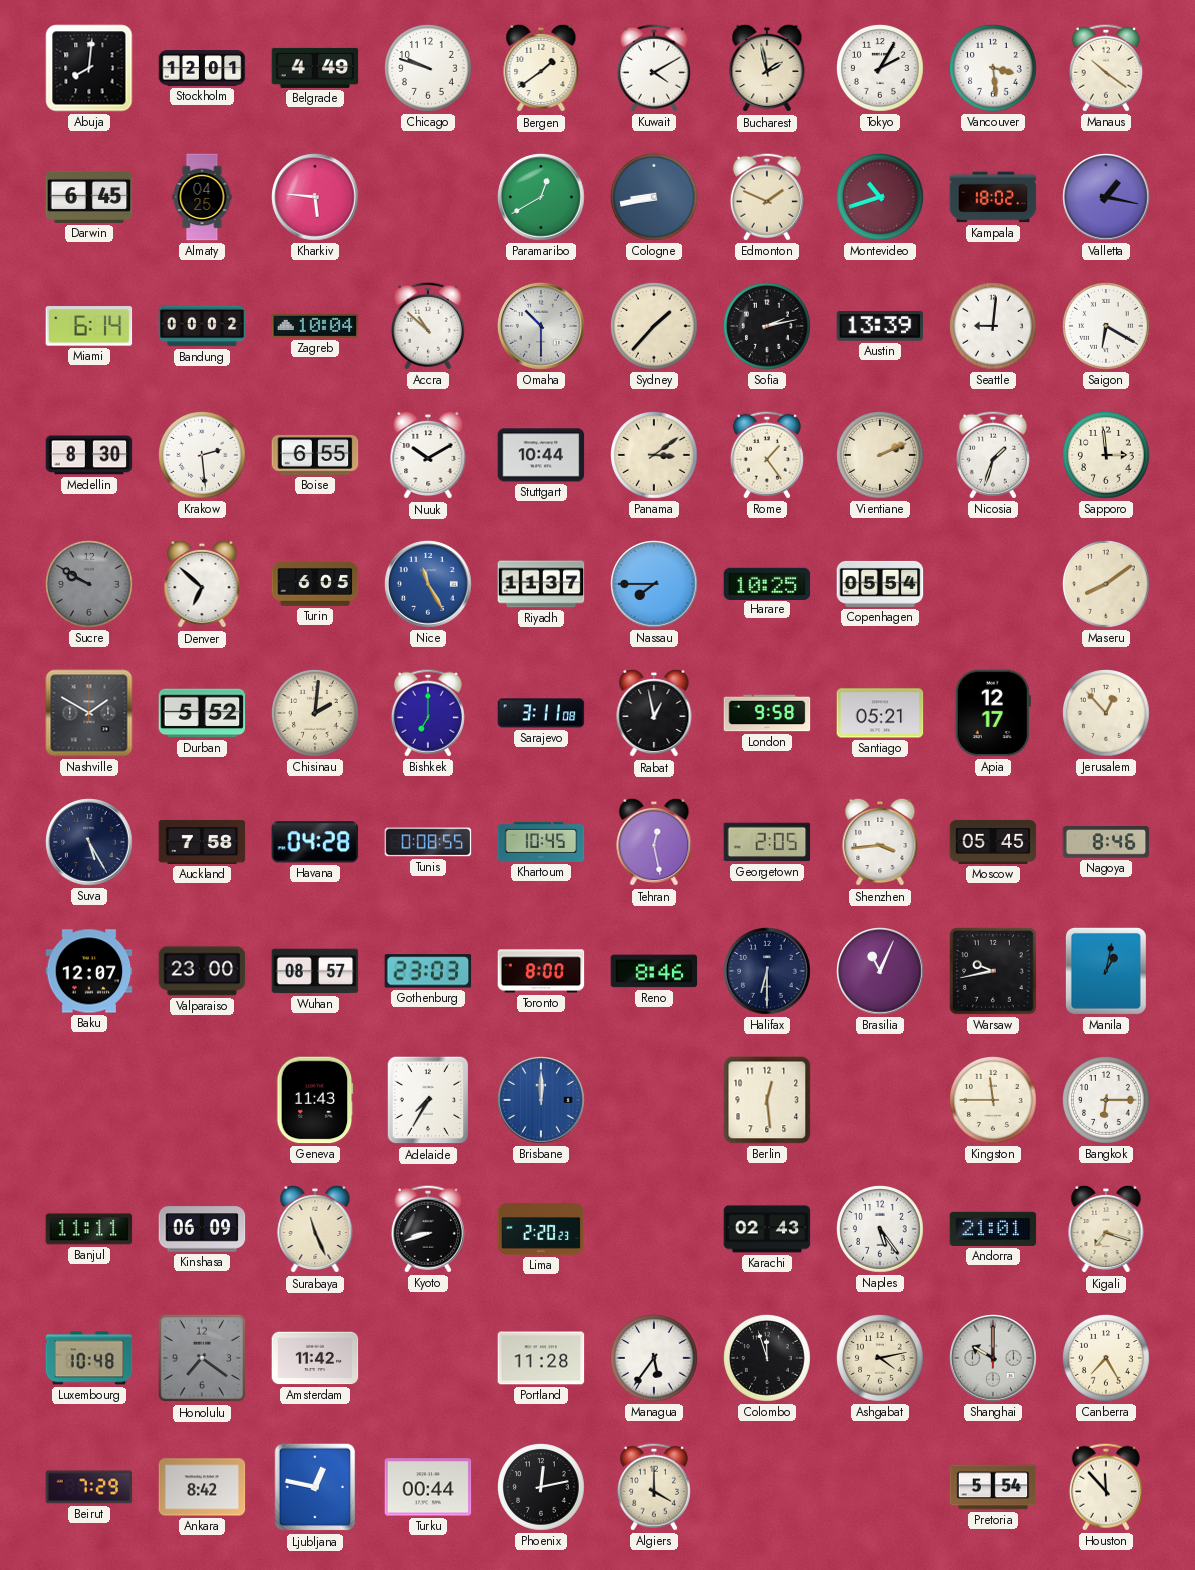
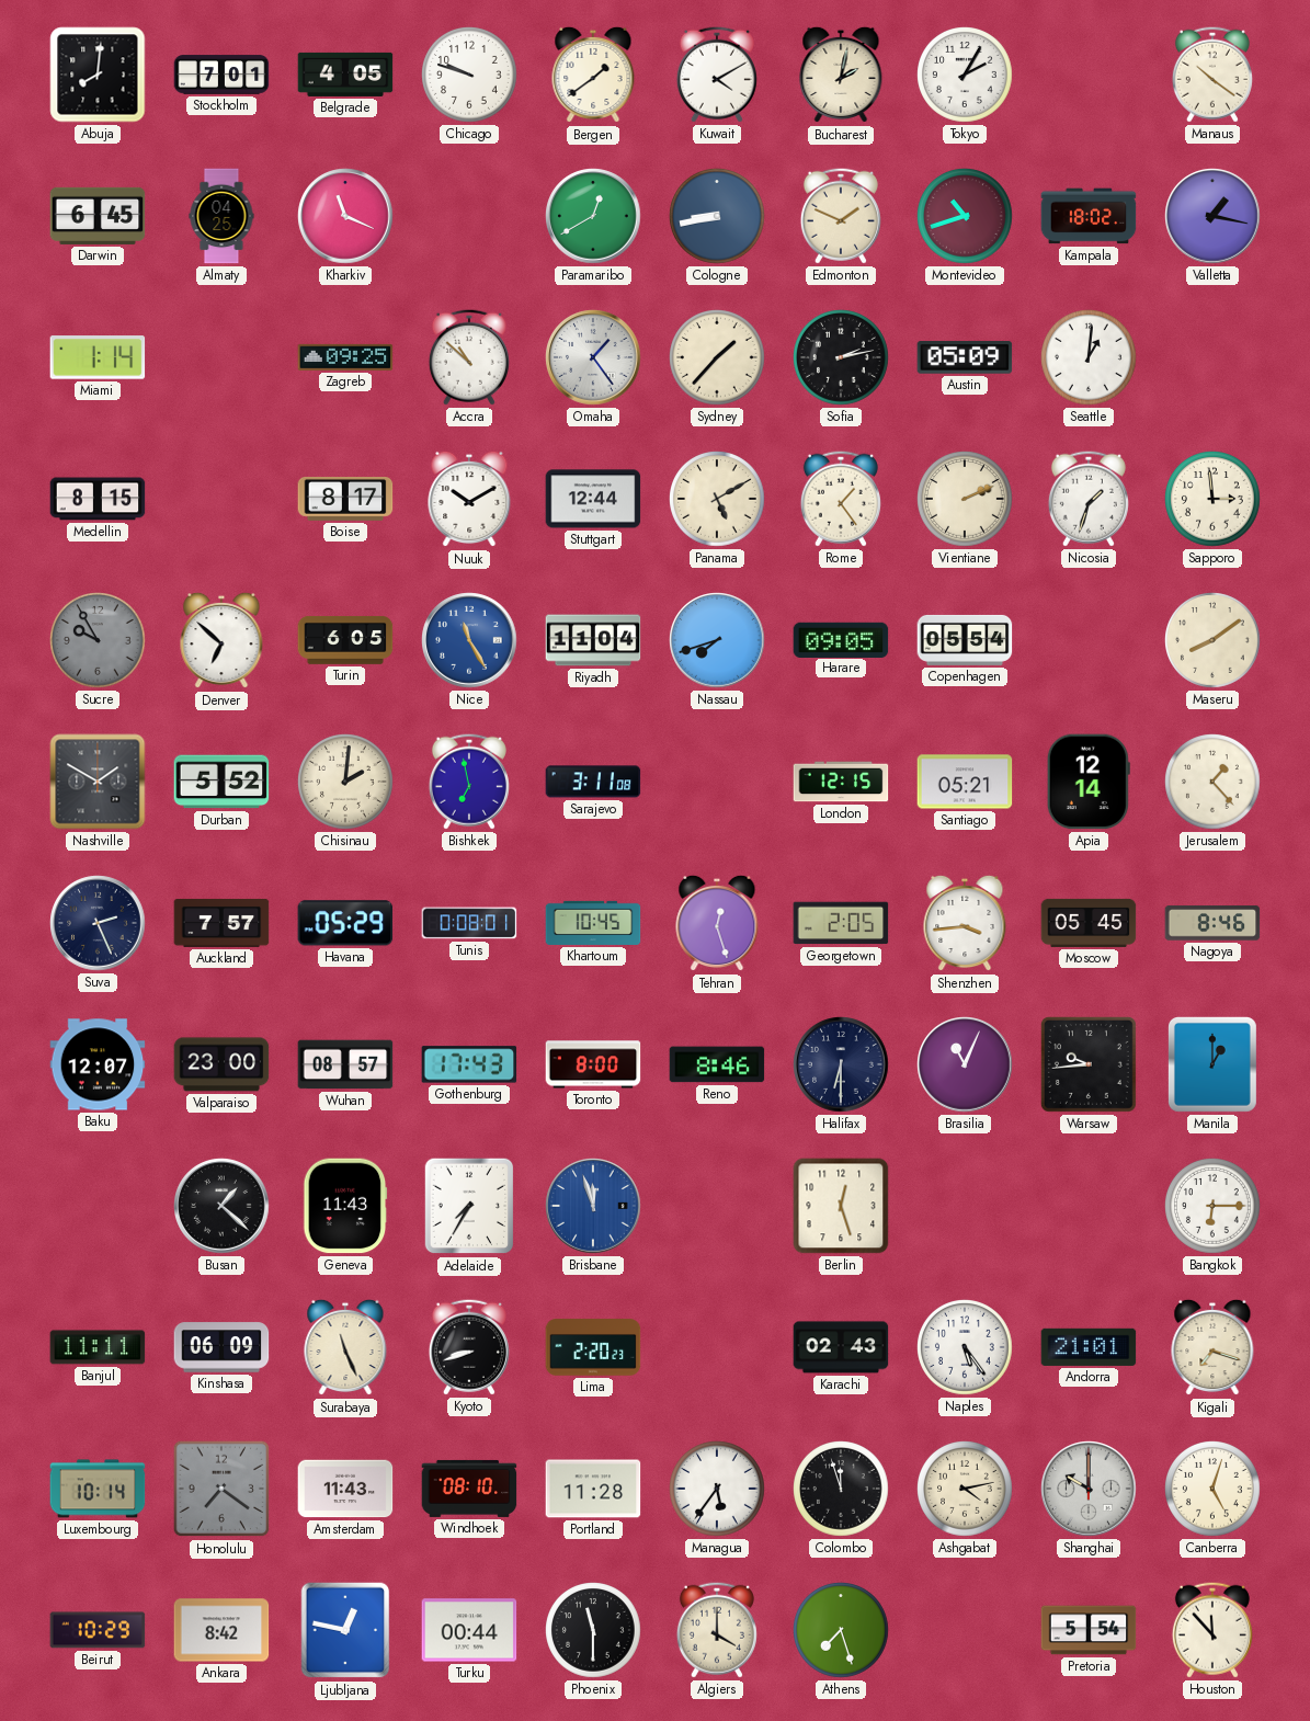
Stockholm: 12:01 -> 7:01
Belgrade: 4:49 -> 4:05
Bucharest: 1:58 -> 2:02
Vancouver: 3:29 -> none
Kharkiv: 5:46 -> 11:19
Miami: 6:14 -> 1:14
Bandung: 00:02 -> none
Zagreb: 10:04 -> 09:25
Omaha: 10:30 -> 1:24
Austin: 13:39 -> 05:09
Seattle: 9:01 -> 1:01
Saigon: 6:20 -> none
Medellin: 8:30 -> 8:15
Krakow: 2:29 -> none
Boise: 6:55 -> 8:17
Stuttgart: 10:44 -> 12:44
Panama: 3:09 -> 5:10
Sucre: 9:50 -> 9:55
Riyadh: 11:37 -> 11:04
Nassau: 7:45 -> 7:42
Harare: 10:25 -> 09:05
Bishkek: 7:00 -> 6:58
Rabat: 12:58 -> none
London: 9:58 -> 12:15
Apia: 12:17 -> 12:14
Jerusalem: 12:53 -> 1:23
Suva: 5:25 -> 2:26
Auckland: 7:58 -> 7:57
Havana: 04:28 -> 05:29
Tunis: 0:08:55 -> 0:08:01
Tehran: 12:28 -> 12:27
Gothenburg: 23:03 -> 17:43
Warsaw: 9:43 -> 9:44
Manila: 1:02 -> 1:00
Busan: none -> 1:22
Brisbane: 12:00 -> 11:57
Berlin: 12:29 -> 12:27
Kingston: 11:45 -> none
Luxembourg: 10:48 -> 10:14
Amsterdam: 11:42 -> 11:43
Windhoek: none -> 08:10
Canberra: 7:25 -> 5:03
Beirut: 7:29 -> 10:29
Phoenix: 12:13 -> 11:30
Athens: none -> 7:27
